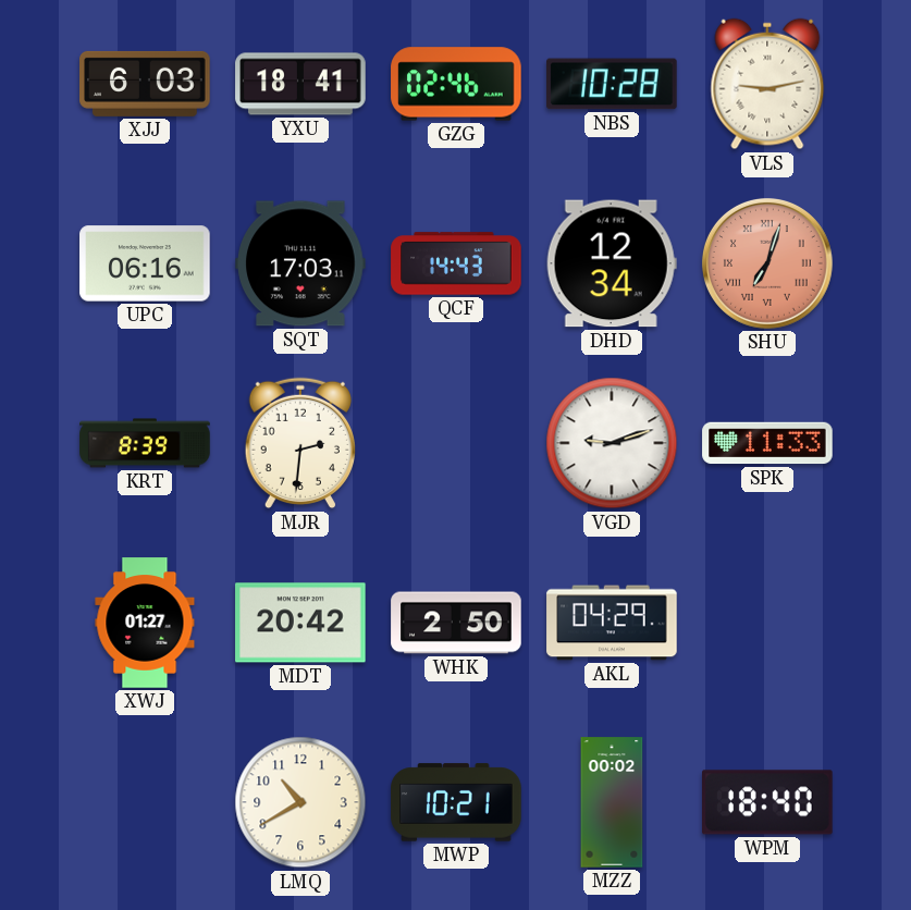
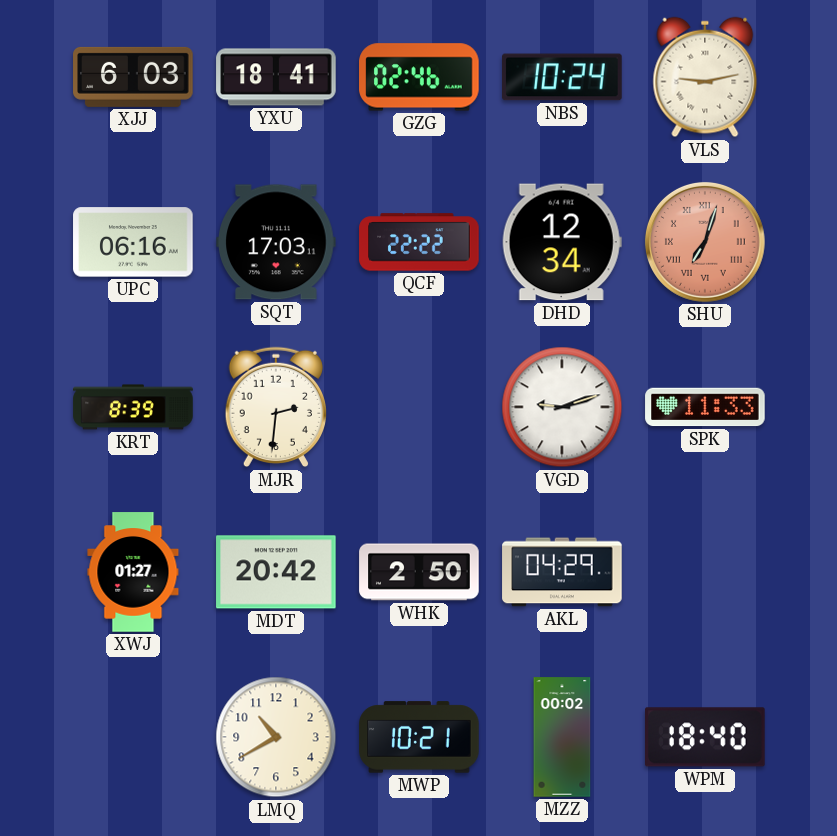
NBS: 10:28 -> 10:24
QCF: 14:43 -> 22:22
